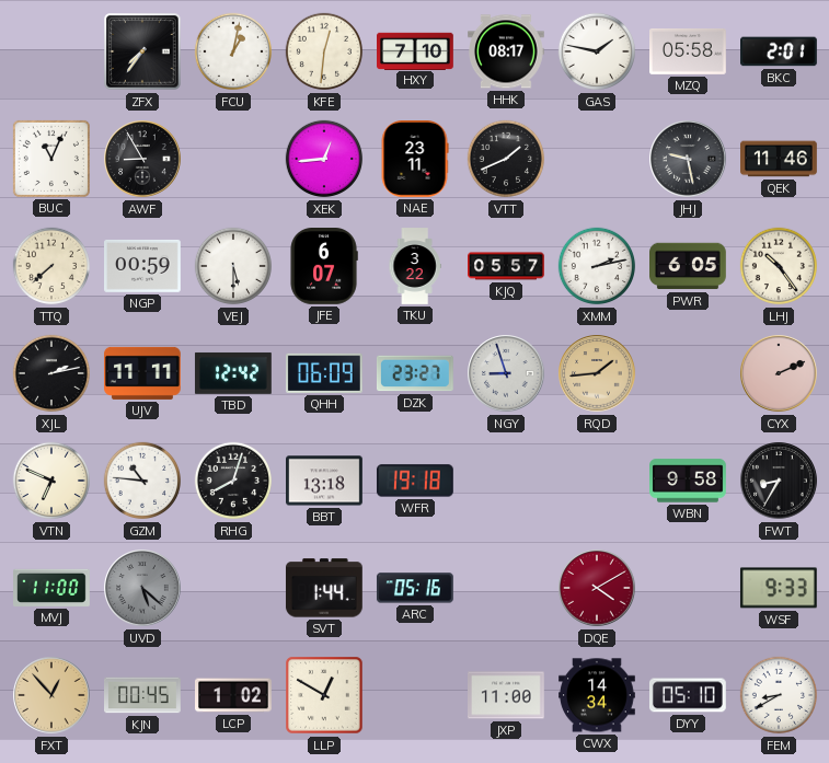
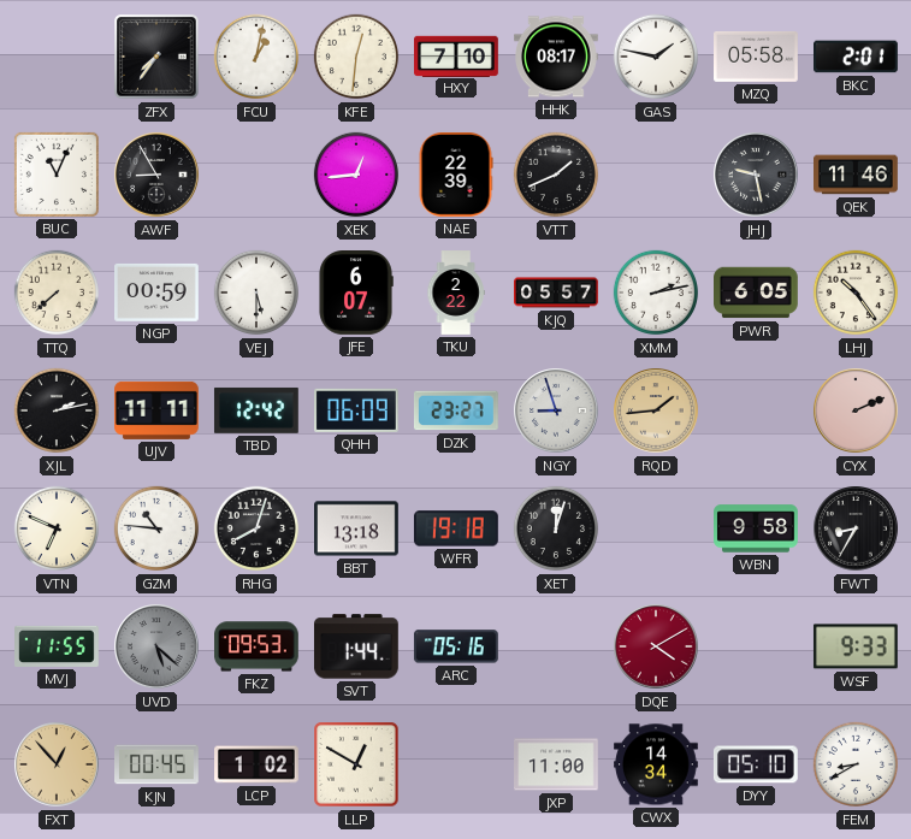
NAE: 23:11 -> 22:39
TKU: 3:22 -> 2:22
XET: none -> 12:03
MVJ: 11:00 -> 11:55
FKZ: none -> 09:53
